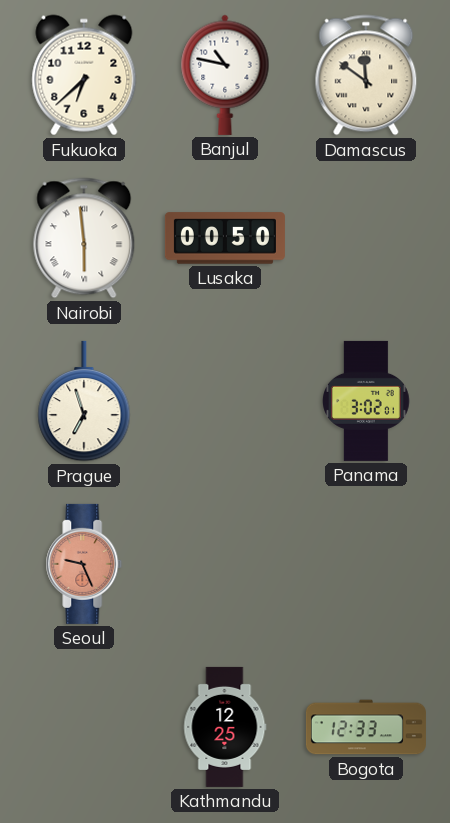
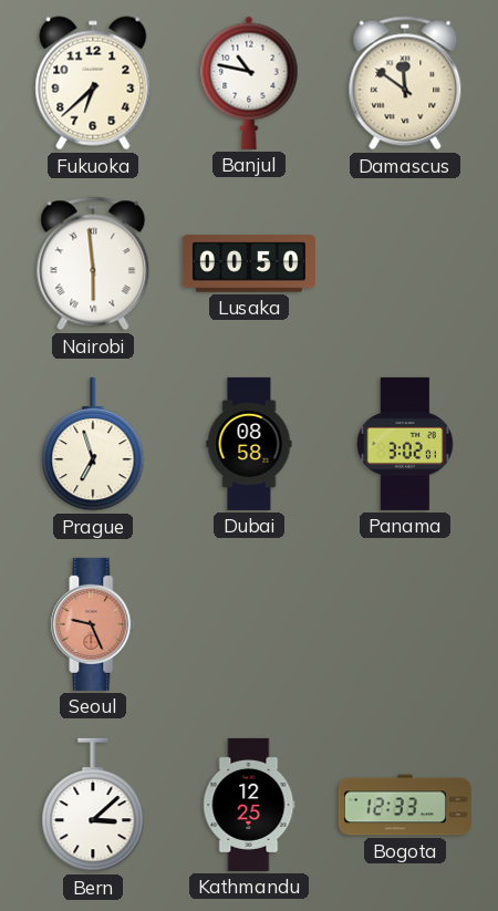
Dubai: none -> 08:58
Bern: none -> 3:08
